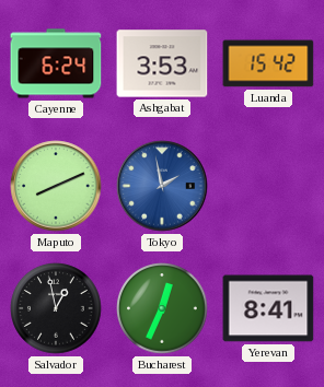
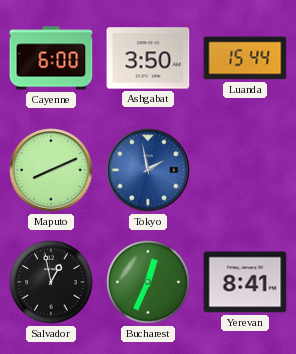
Cayenne: 6:24 -> 6:00
Ashgabat: 3:53 -> 3:50
Luanda: 15:42 -> 15:44
